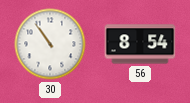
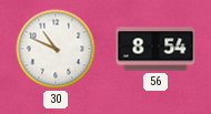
30: 10:54 -> 10:49
